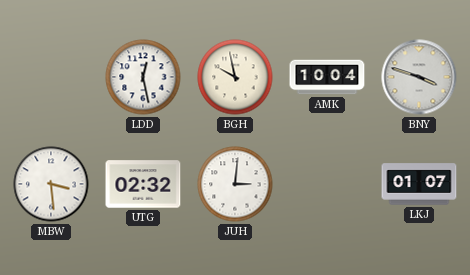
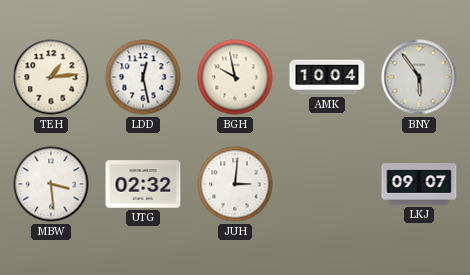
TEH: none -> 1:14
BNY: 3:48 -> 5:54
LKJ: 01:07 -> 09:07
